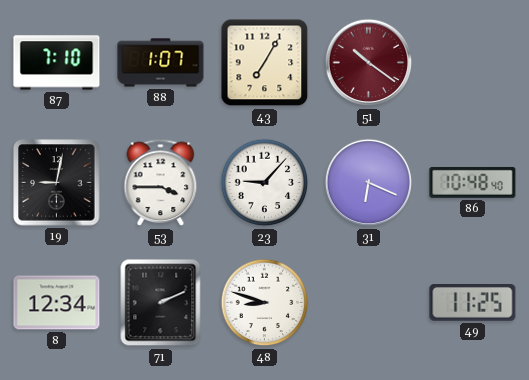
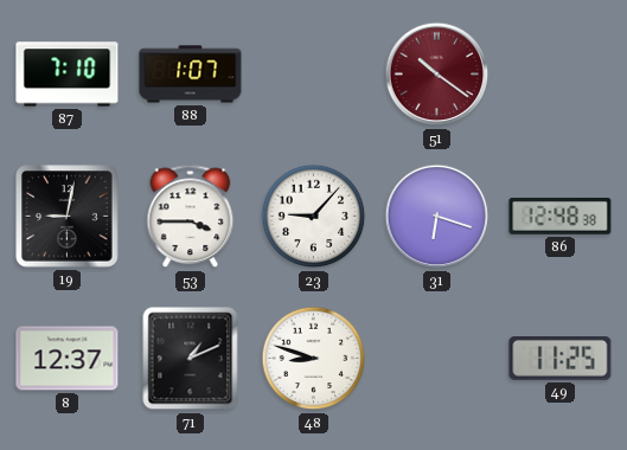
43: 7:05 -> none
31: 6:19 -> 6:18
86: 10:48 -> 12:48
8: 12:34 -> 12:37
71: 2:11 -> 1:11
